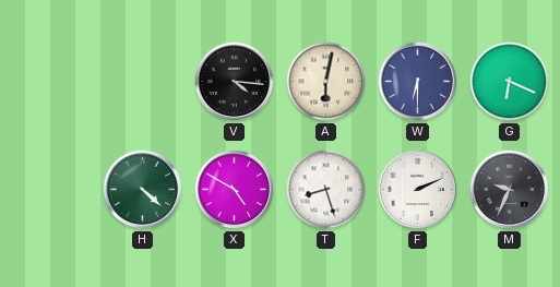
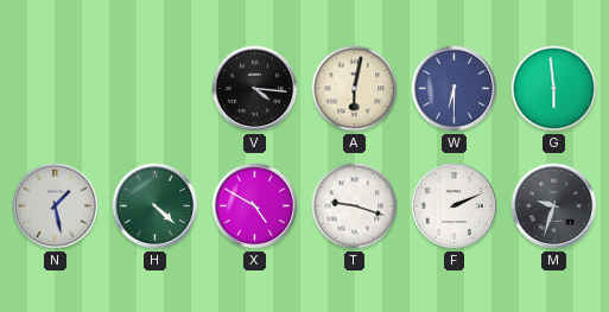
G: 6:19 -> 5:59
N: none -> 1:28
T: 8:27 -> 9:18
M: 9:34 -> 9:33
